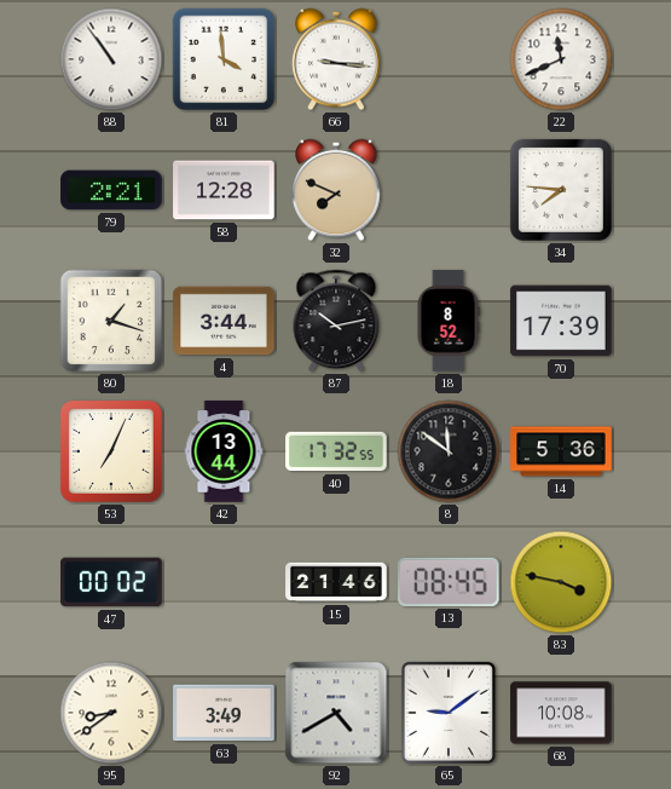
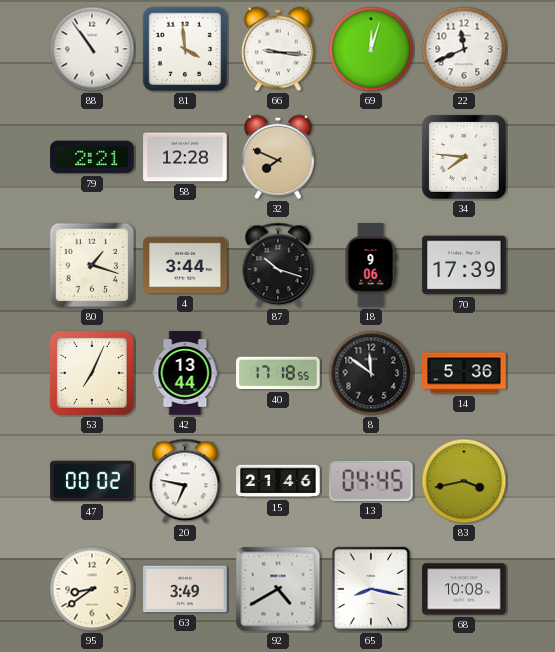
69: none -> 12:03
87: 10:13 -> 10:18
18: 8:52 -> 9:06
40: 17:32 -> 17:18
20: none -> 6:47
13: 08:45 -> 04:45
83: 3:47 -> 3:43
65: 9:09 -> 8:17
